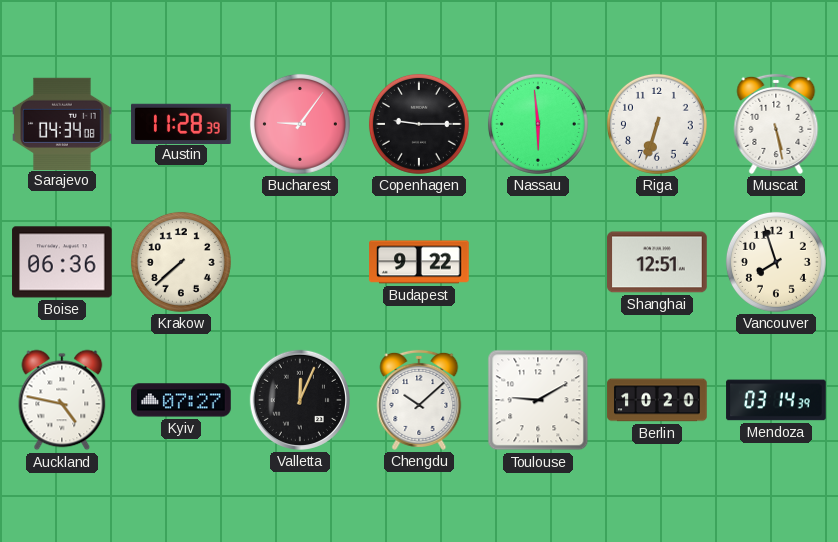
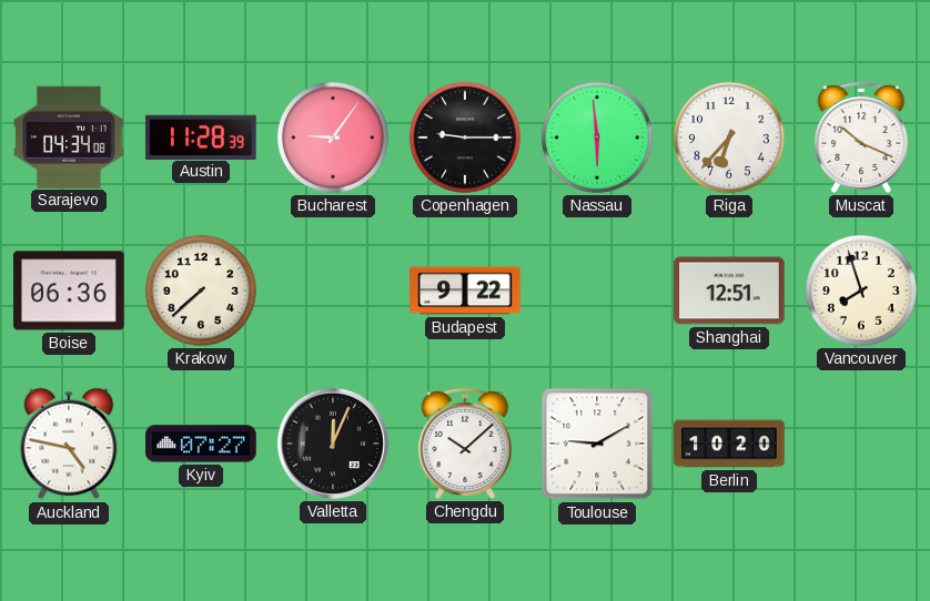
Riga: 6:33 -> 6:37
Muscat: 5:28 -> 10:19
Mendoza: 03:14 -> none
